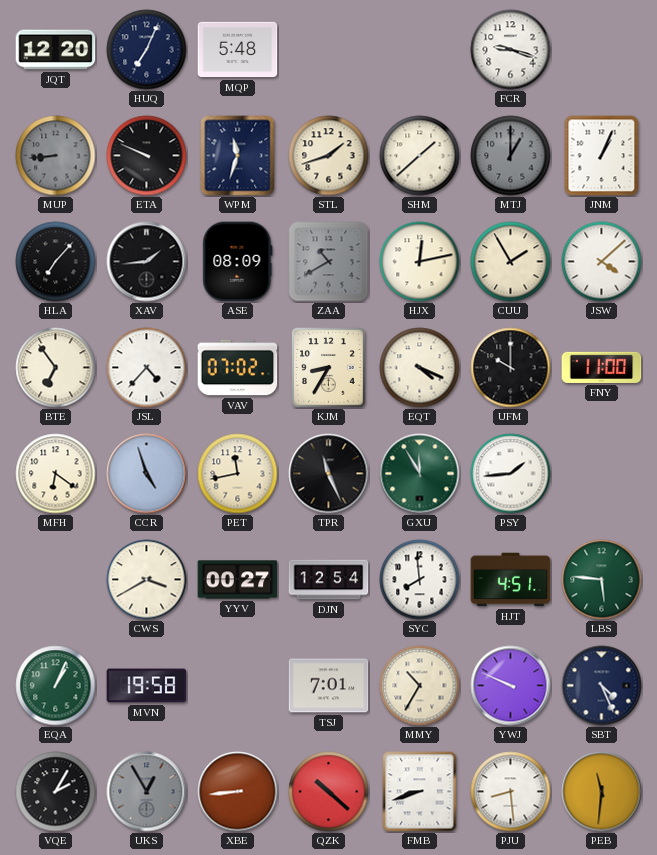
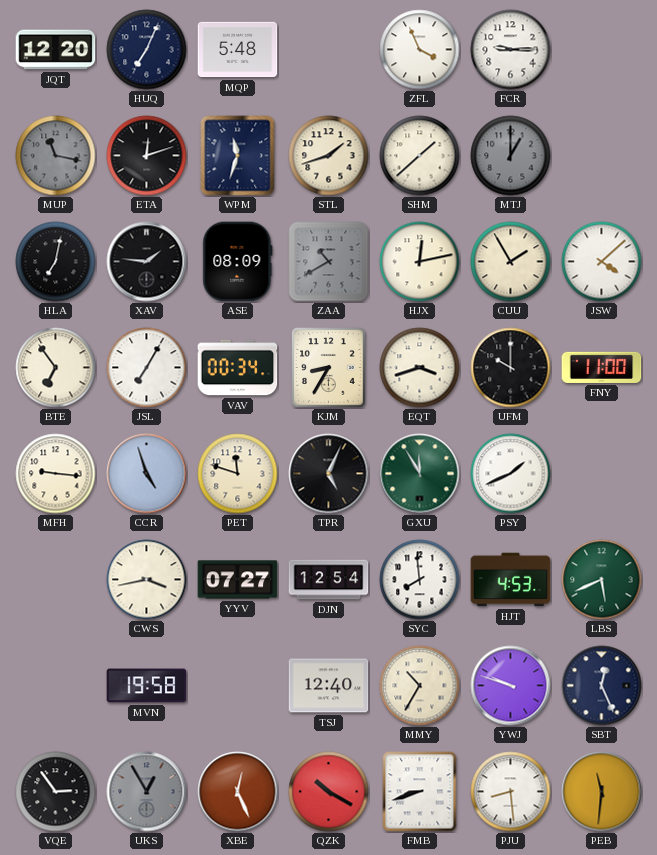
ZFL: none -> 3:56
FCR: 9:18 -> 9:15
MUP: 8:44 -> 11:17
ETA: 9:49 -> 12:12
JNM: 1:04 -> none
HLA: 7:07 -> 7:02
XAV: 1:44 -> 1:46
JSL: 4:37 -> 7:05
VAV: 07:02 -> 00:34
EQT: 4:19 -> 3:42
MFH: 6:21 -> 9:16
PET: 11:43 -> 11:48
TPR: 11:26 -> 5:04
PSY: 1:44 -> 1:41
CWS: 3:40 -> 3:43
YYV: 00:27 -> 07:27
HJT: 4:51 -> 4:53
LBS: 5:46 -> 5:41
EQA: 1:04 -> none
TSJ: 7:01 -> 12:40
YWJ: 9:49 -> 9:48
SBT: 4:26 -> 12:26
VQE: 2:05 -> 2:54
XBE: 8:44 -> 12:26
QZK: 10:22 -> 10:20
